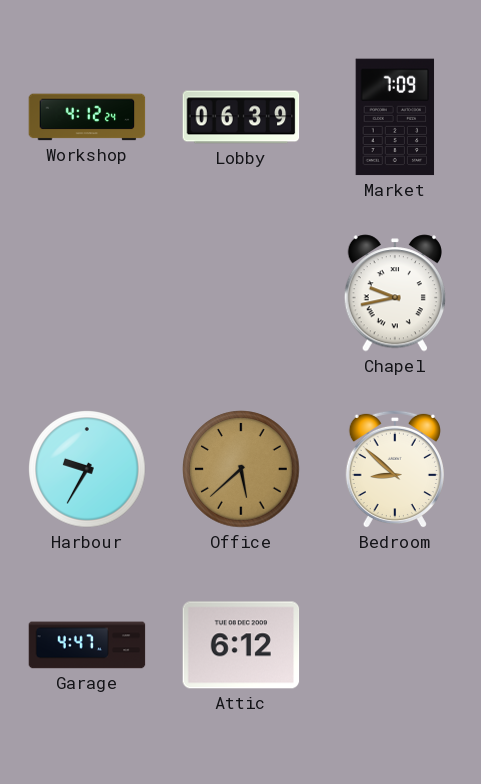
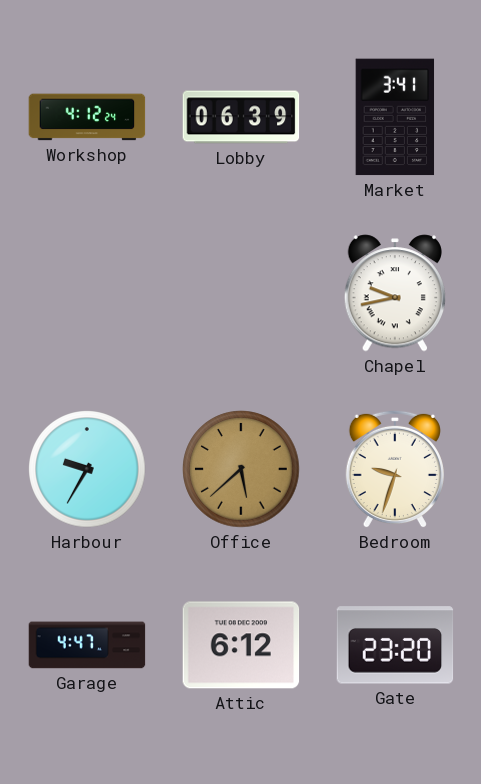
Market: 7:09 -> 3:41
Bedroom: 8:52 -> 9:33
Gate: none -> 23:20
